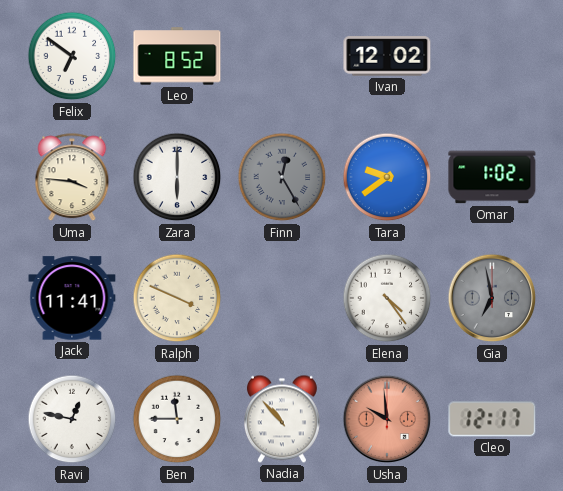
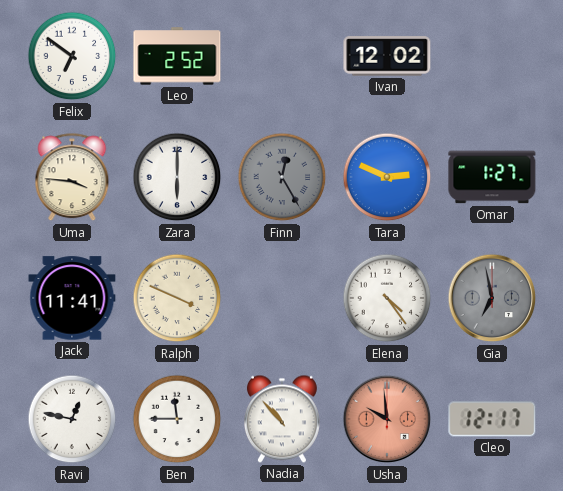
Leo: 8:52 -> 2:52
Tara: 9:39 -> 2:49
Omar: 1:02 -> 1:27
